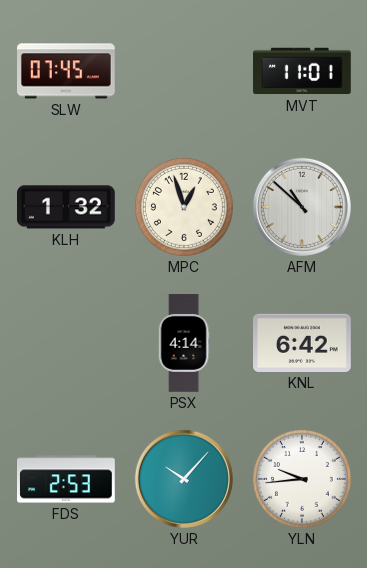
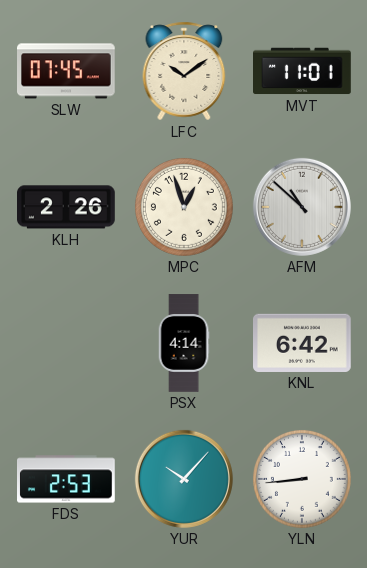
LFC: none -> 10:09
KLH: 1:32 -> 2:26
YLN: 9:44 -> 8:44
